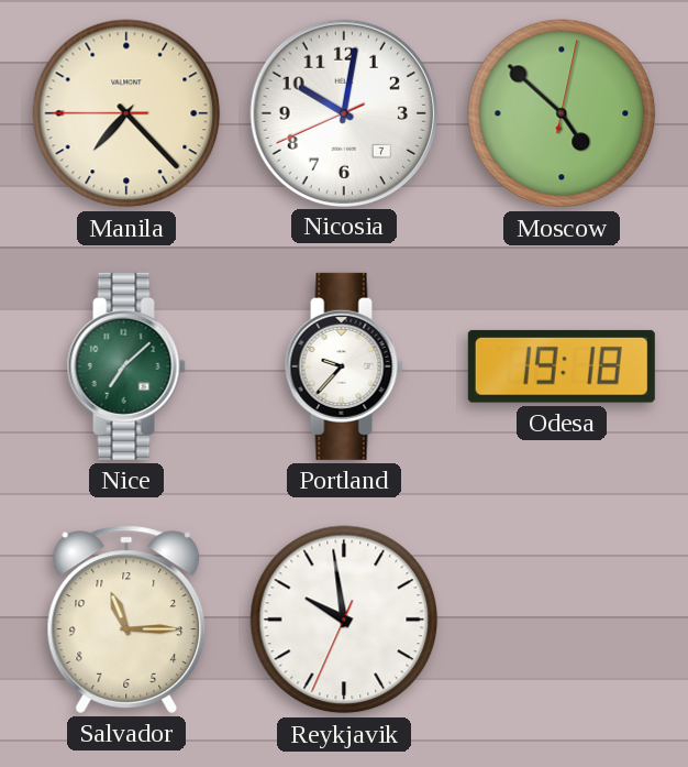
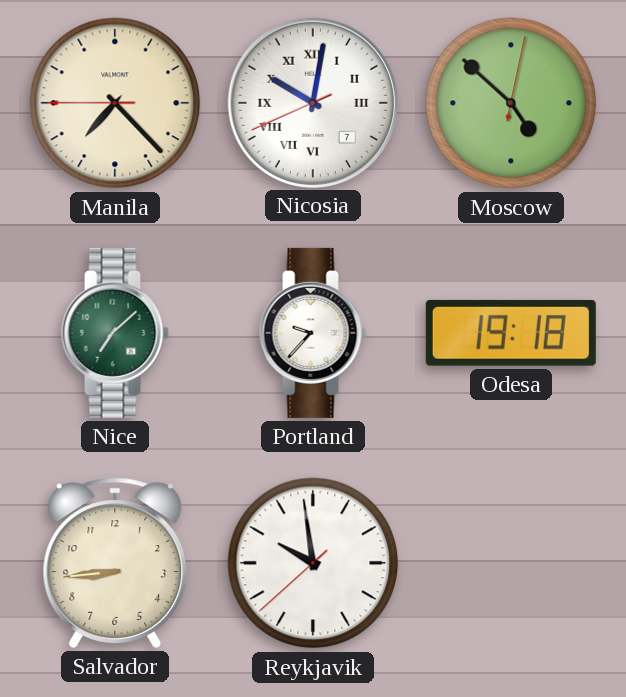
Nicosia numerals: Arabic -> Roman
Salvador: 11:15 -> 8:44
Reykjavik: 9:58:34 -> 9:58:38
